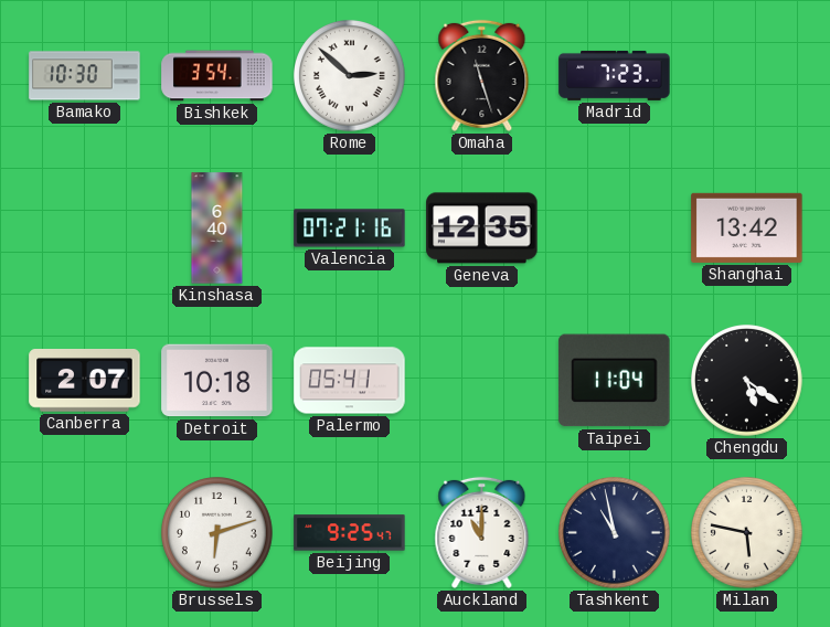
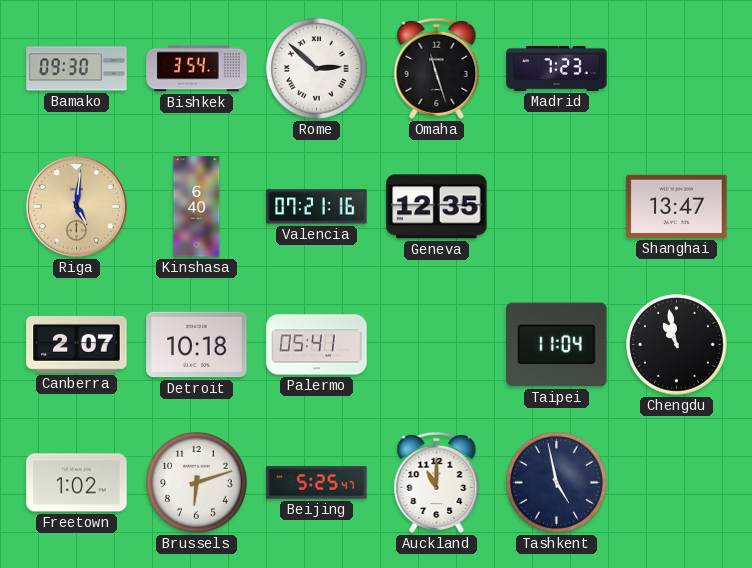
Bamako: 10:30 -> 09:30
Riga: none -> 5:01
Shanghai: 13:42 -> 13:47
Chengdu: 5:21 -> 10:58
Freetown: none -> 1:02
Beijing: 9:25 -> 5:25
Tashkent: 10:58 -> 4:58
Milan: 5:47 -> none
